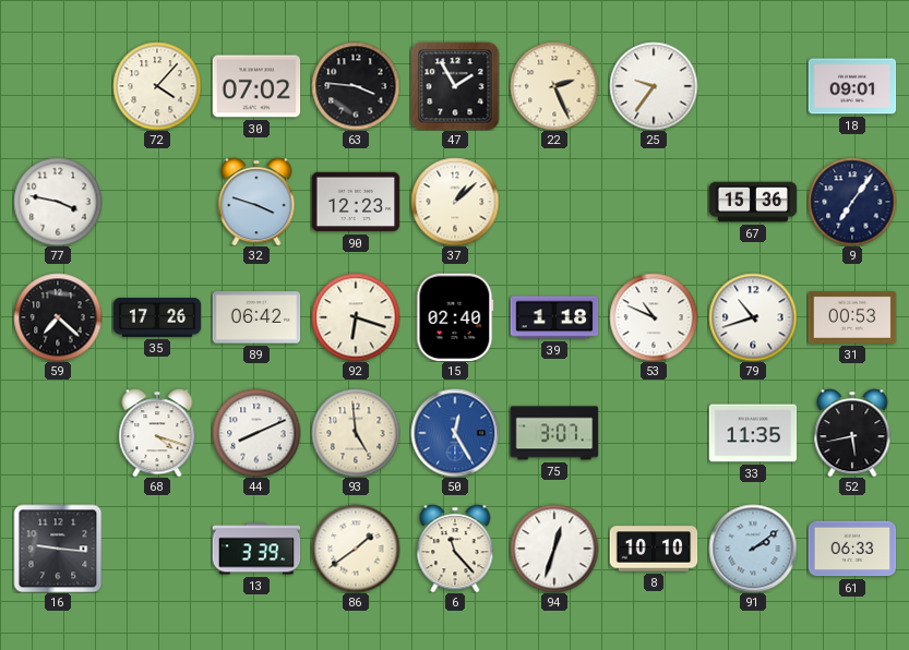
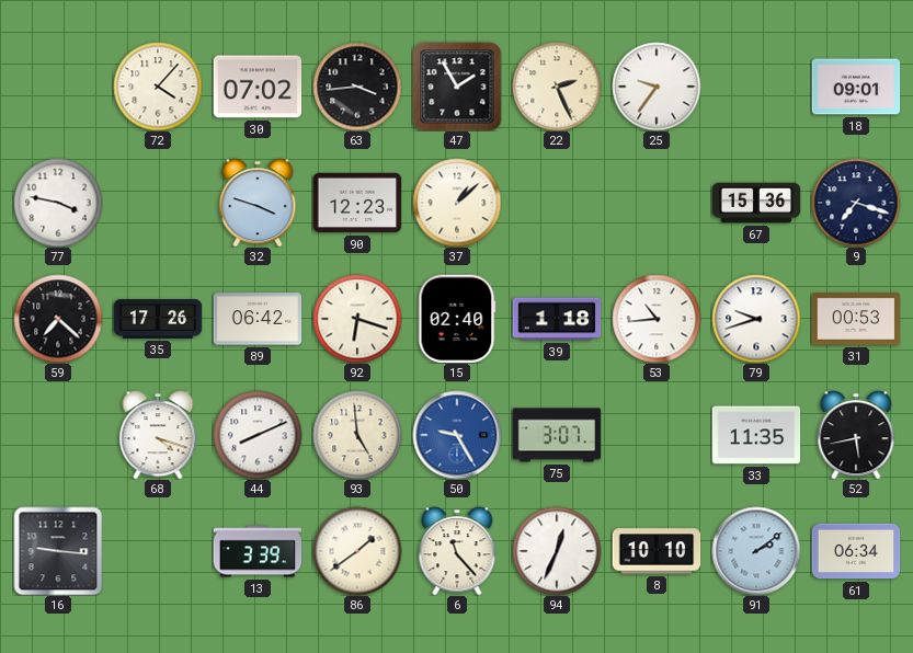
63: 3:46 -> 3:44
9: 7:06 -> 7:18
53: 10:49 -> 10:44
79: 10:42 -> 9:42
50: 12:25 -> 9:25
94: 12:33 -> 12:34
61: 06:33 -> 06:34
